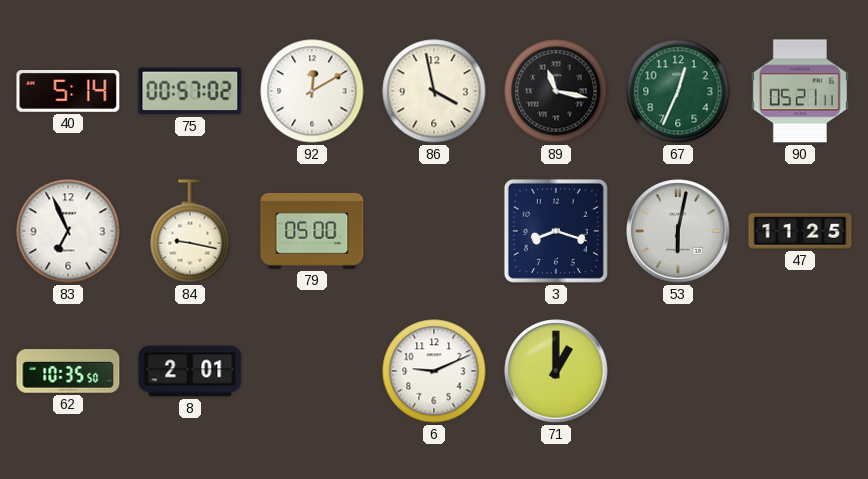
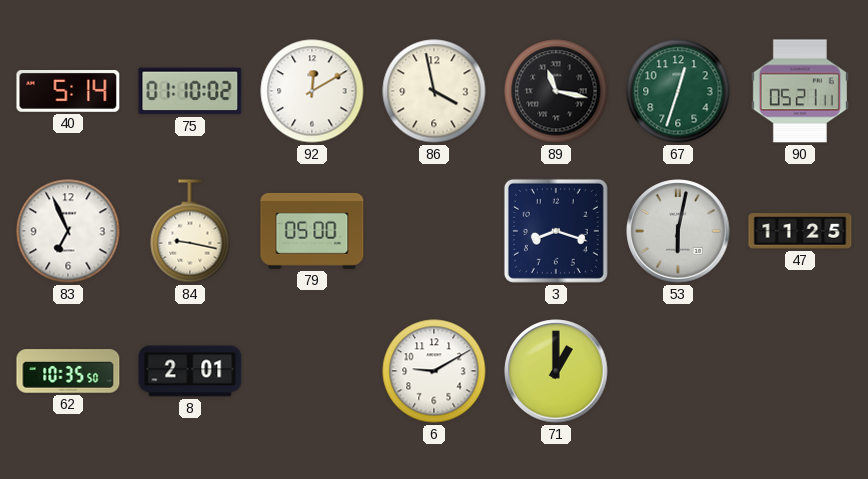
75: 00:57 -> 01:10
67: 12:34 -> 12:33
6: 9:11 -> 9:10
